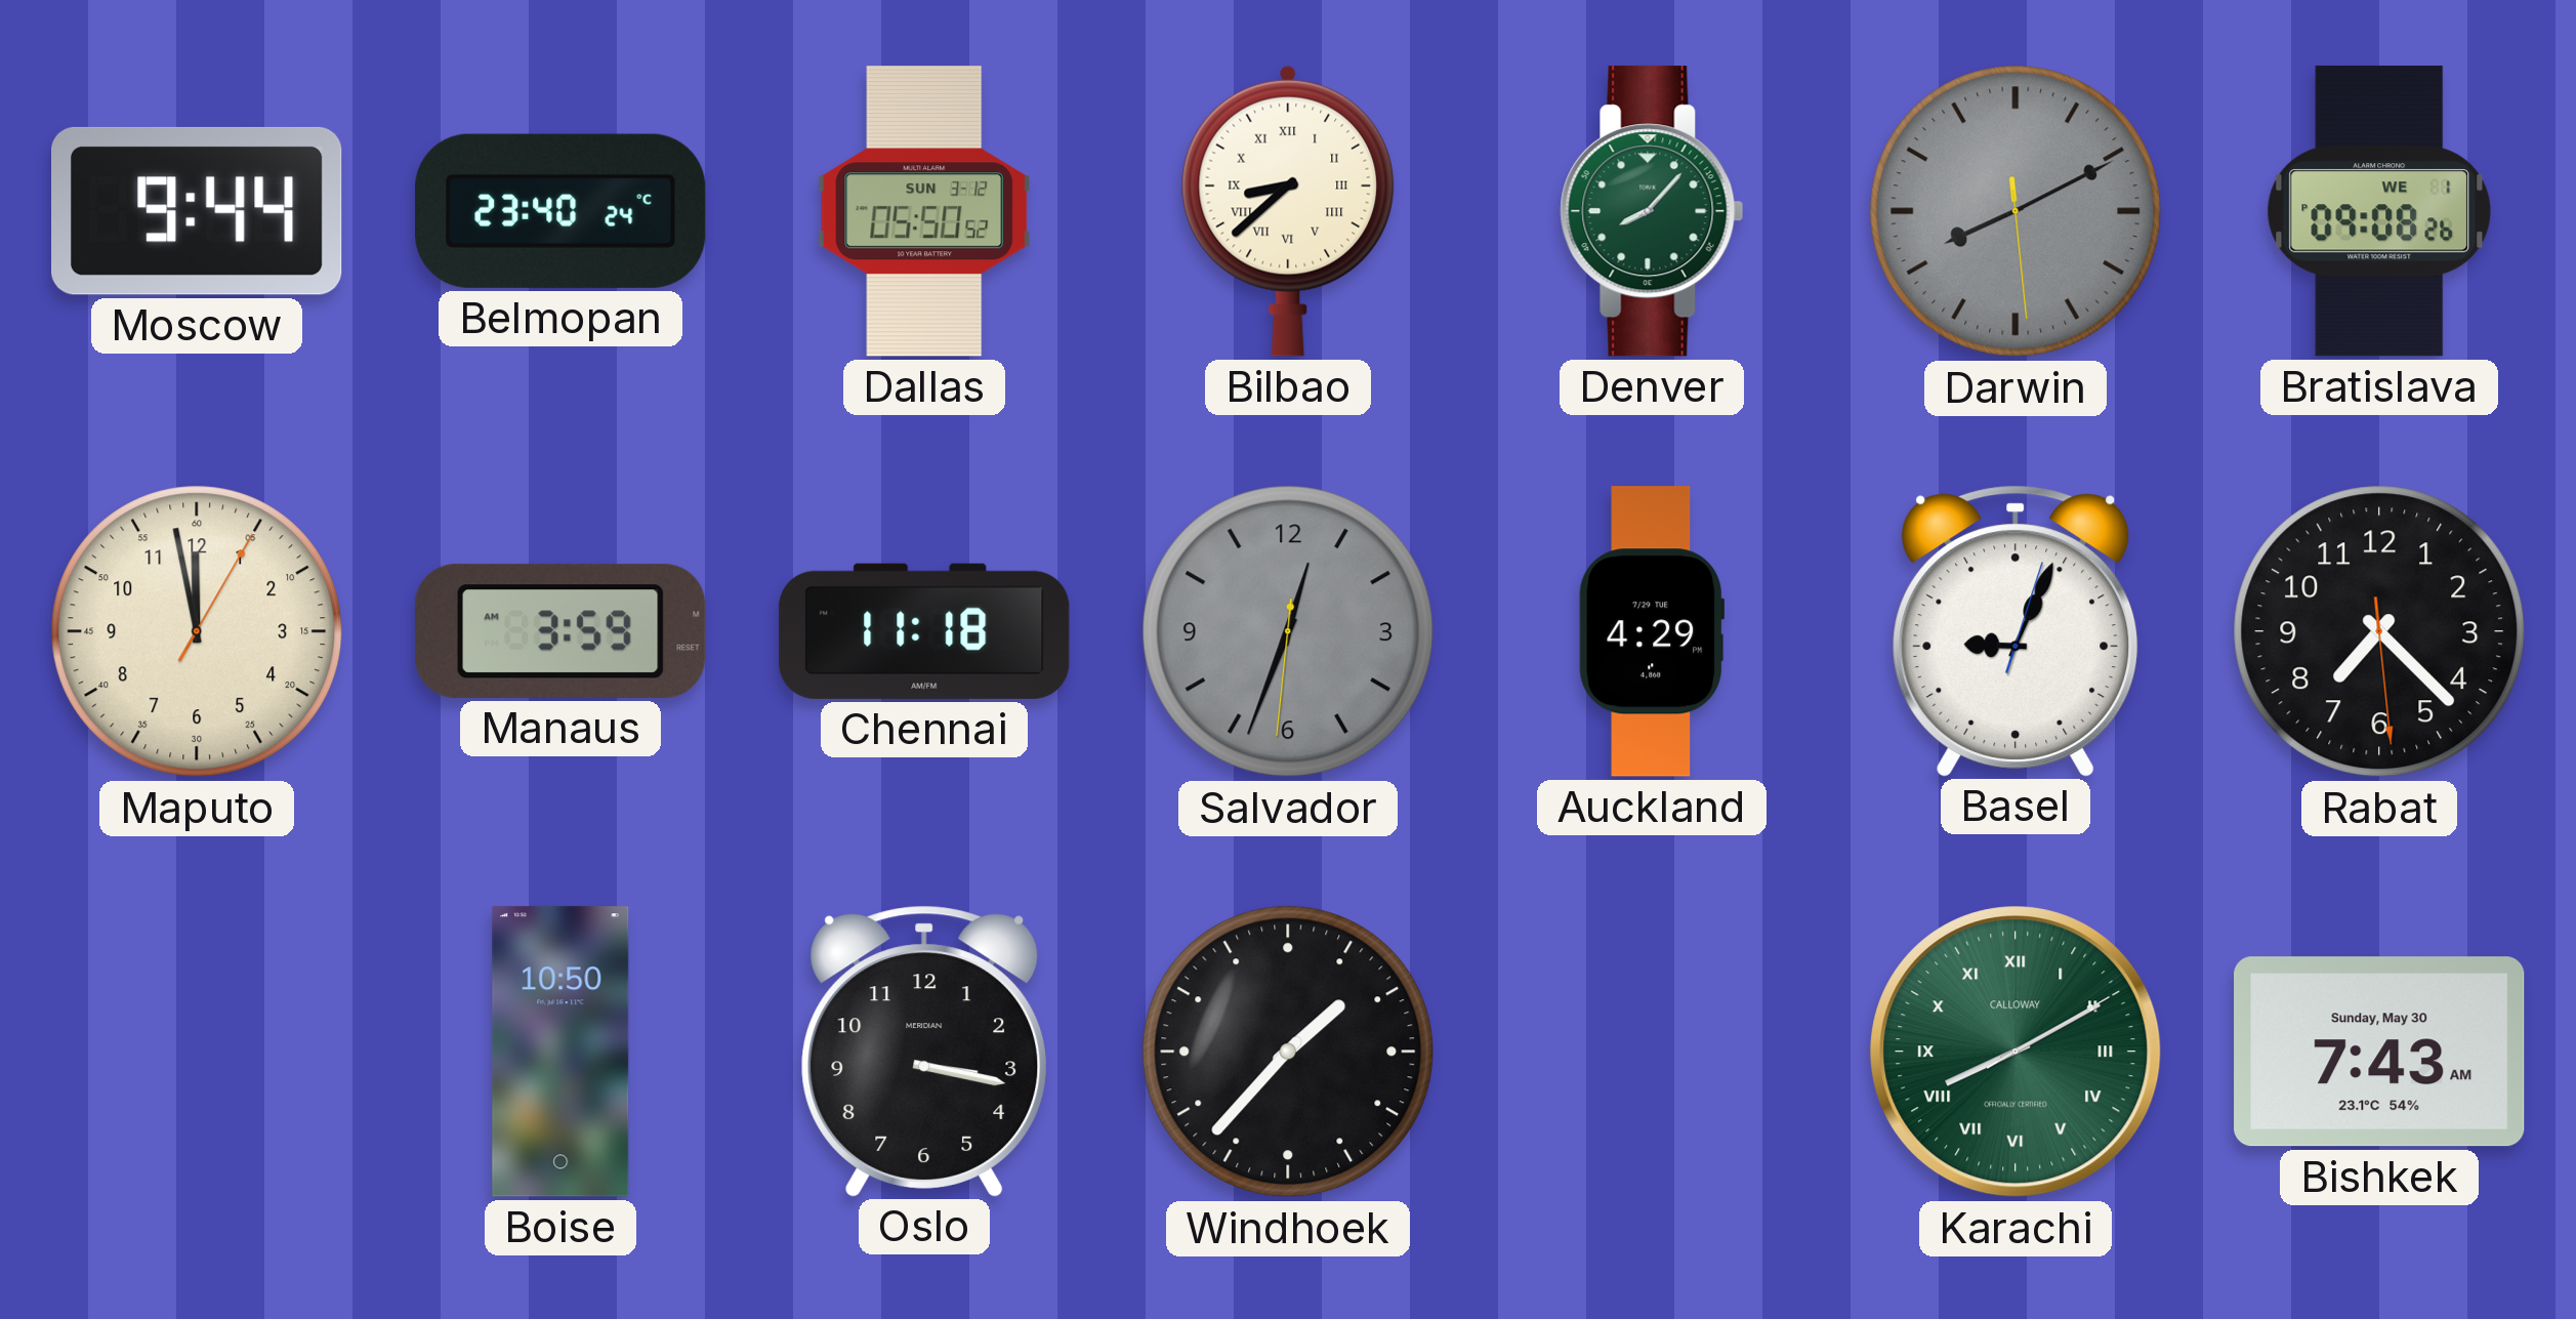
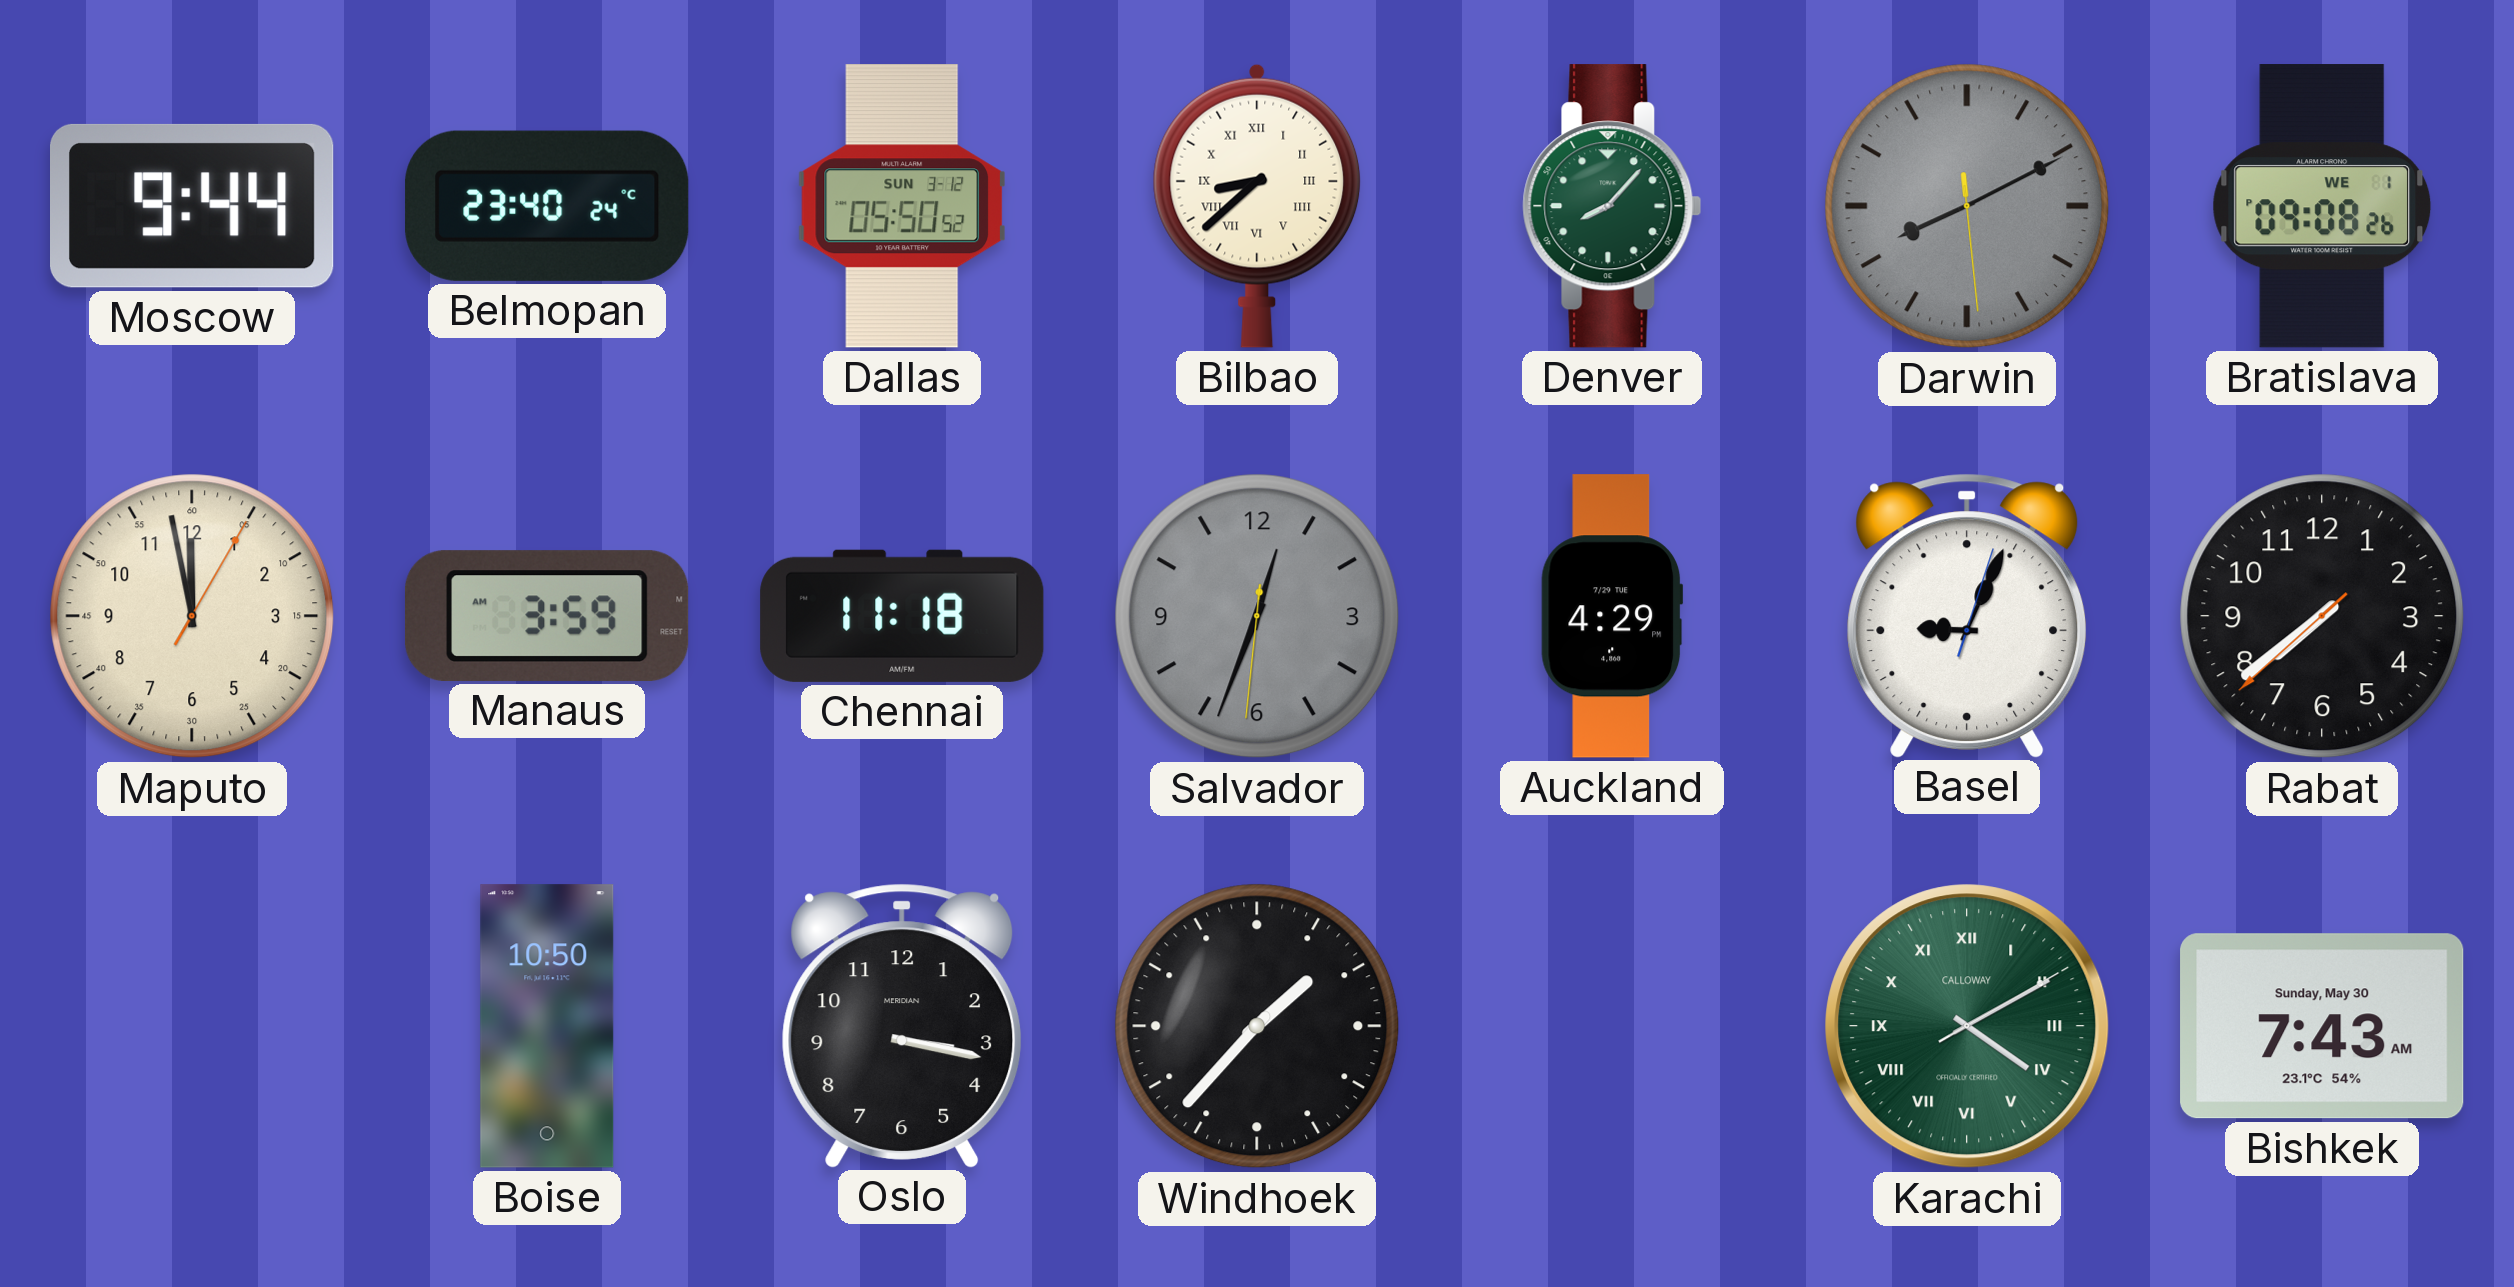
Rabat: 7:22 -> 7:38
Karachi: 8:10 -> 4:10
